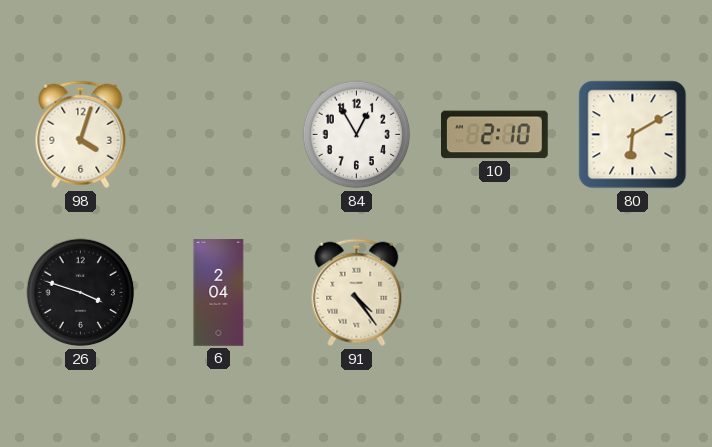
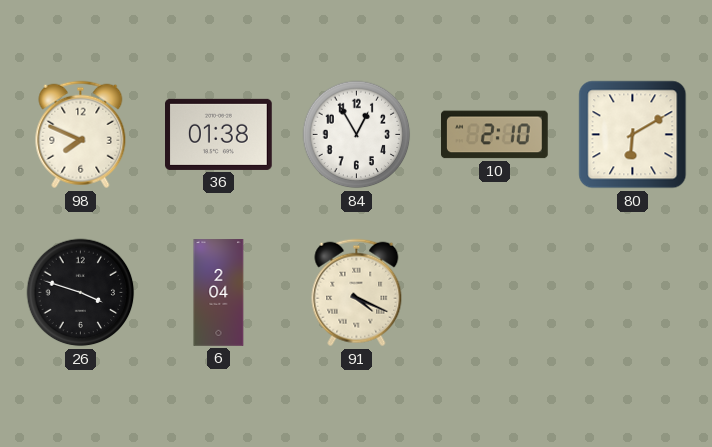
98: 4:03 -> 7:49
36: none -> 01:38
91: 4:24 -> 4:19
